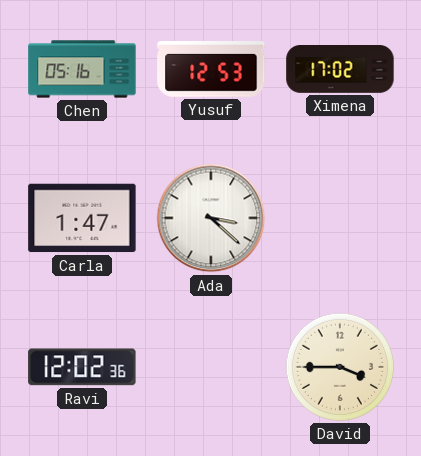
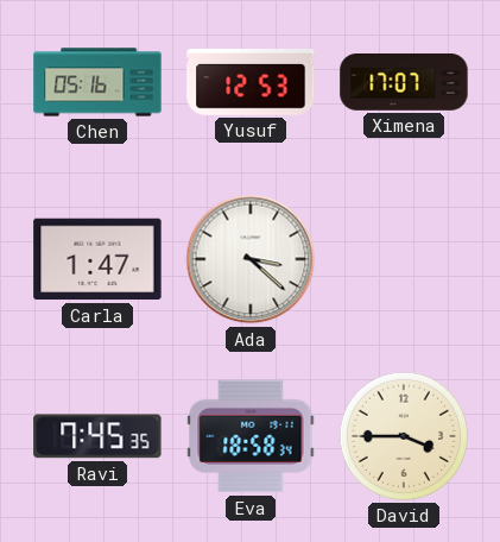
Ximena: 17:02 -> 17:07
Ravi: 12:02 -> 7:45
Eva: none -> 18:58
